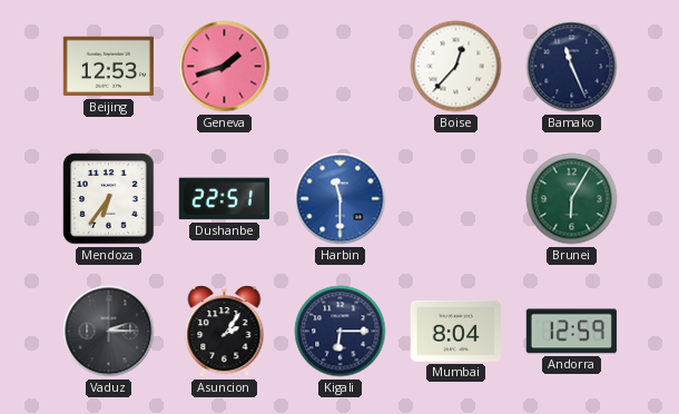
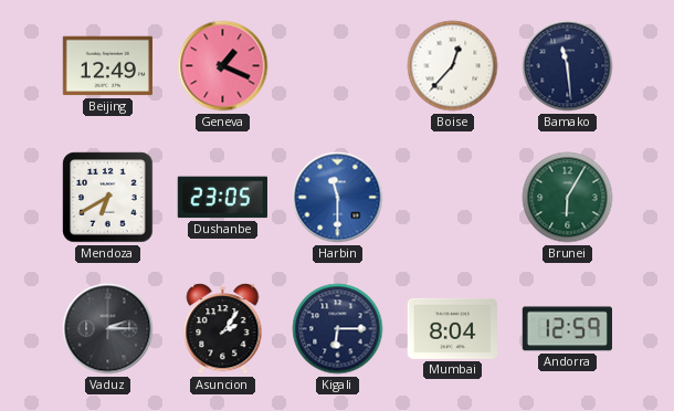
Beijing: 12:53 -> 12:49
Geneva: 1:42 -> 1:19
Bamako: 11:26 -> 11:29
Mendoza: 6:36 -> 6:40
Dushanbe: 22:51 -> 23:05
